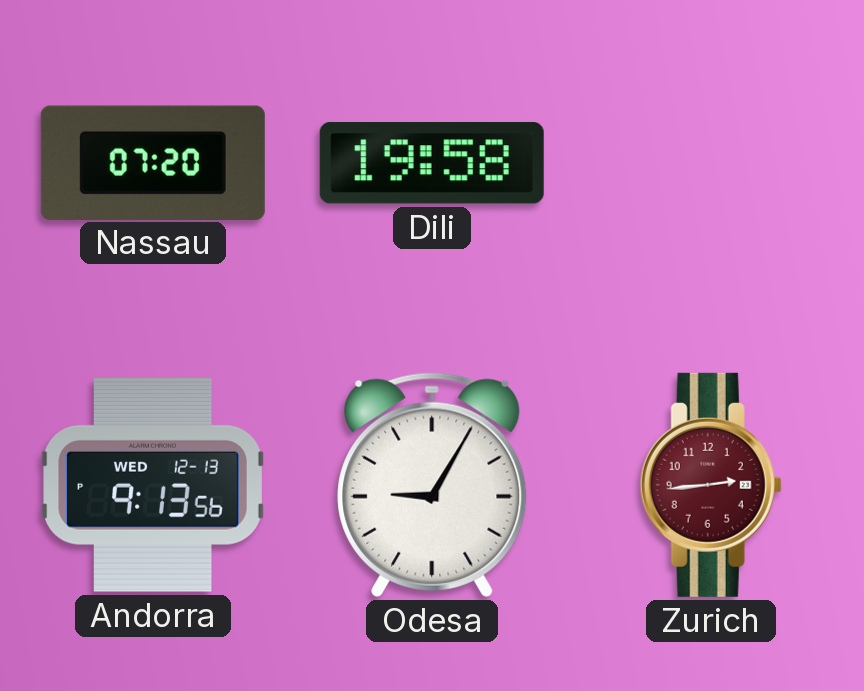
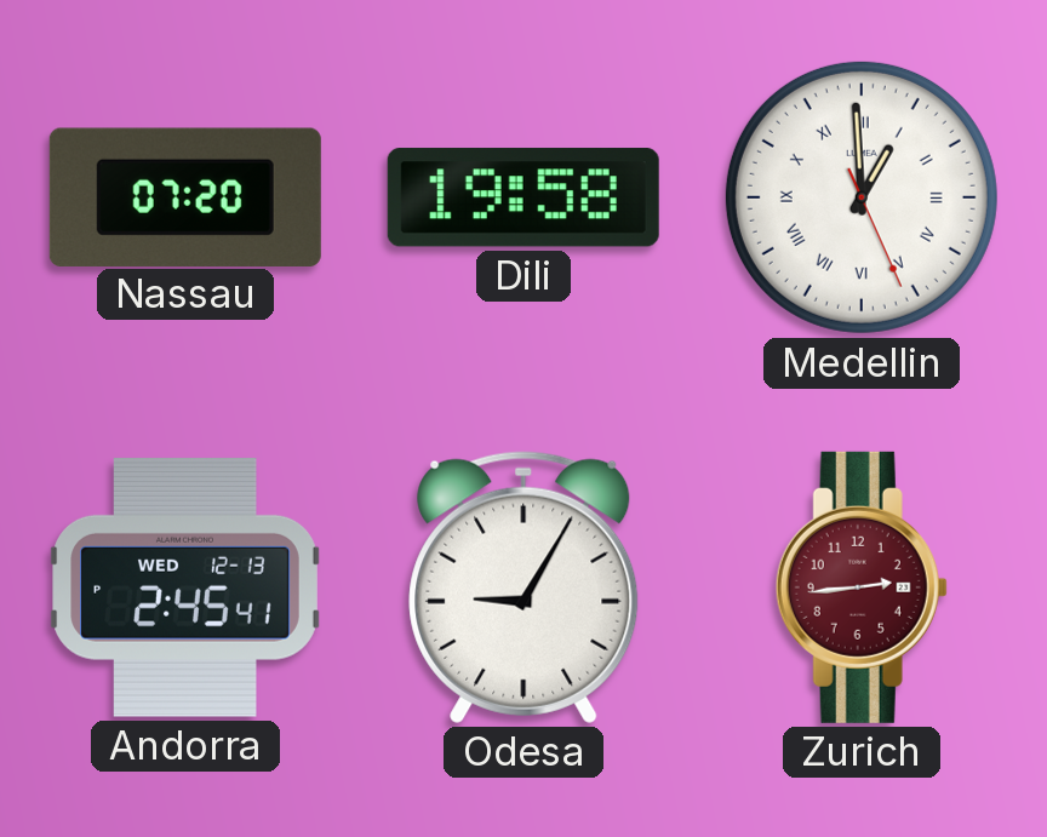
Medellin: none -> 12:59
Andorra: 9:13 -> 2:45
